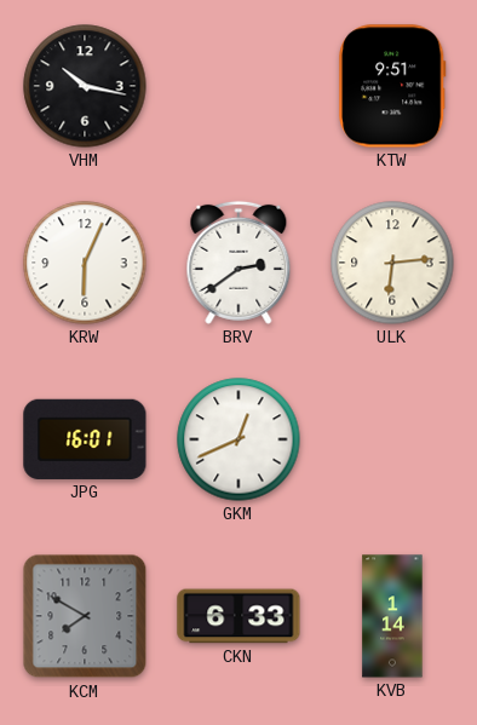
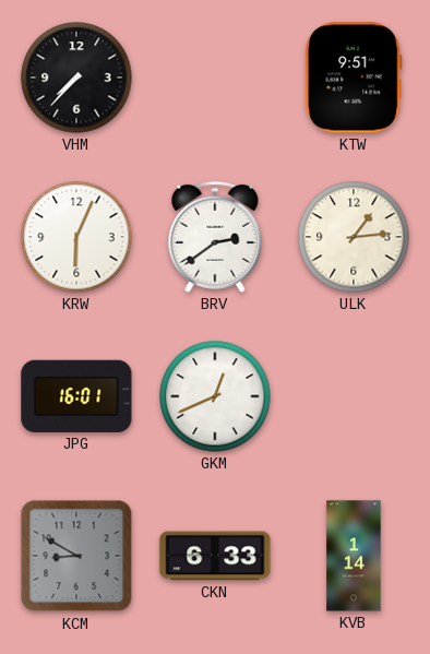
VHM: 10:17 -> 7:37
ULK: 6:14 -> 1:14
KCM: 7:50 -> 8:50
